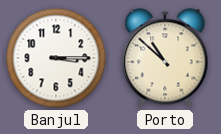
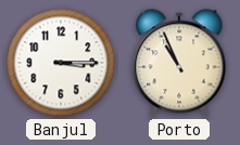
Porto: 10:52 -> 10:56
